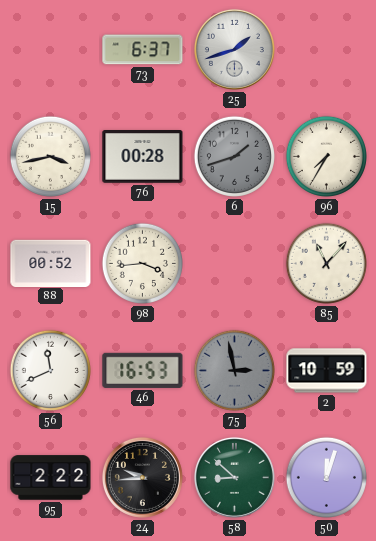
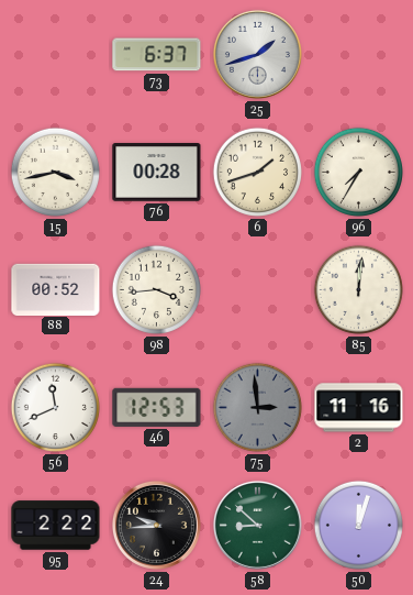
6 dial: grey -> cream
85: 11:07 -> 12:01
46: 16:53 -> 12:53
75: 2:58 -> 2:59
2: 10:59 -> 11:16
